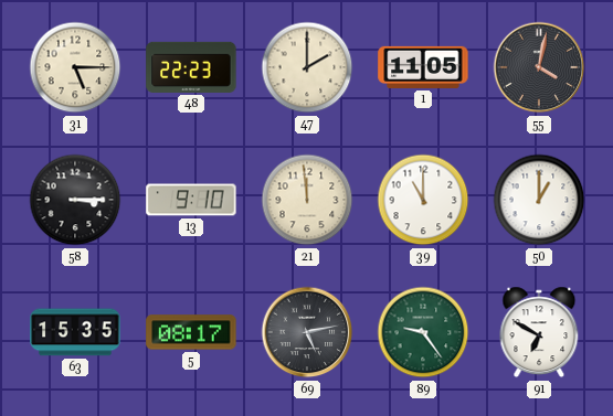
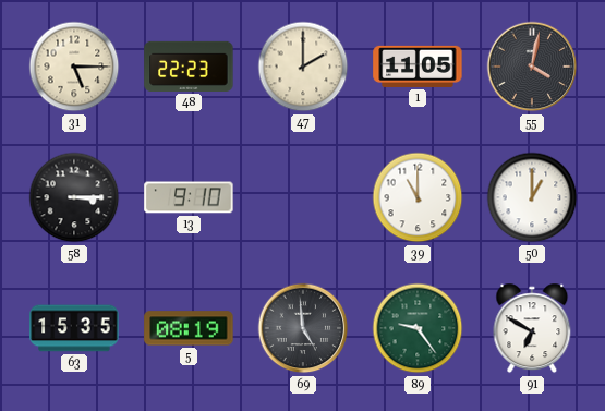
21: 11:59 -> none
5: 08:17 -> 08:19
69: 5:13 -> 4:59
